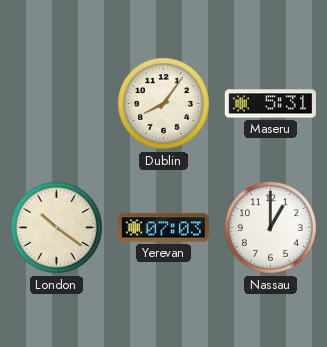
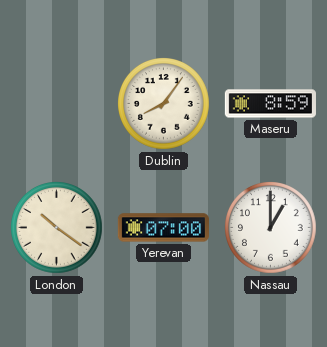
Maseru: 5:31 -> 8:59
Yerevan: 07:03 -> 07:00
